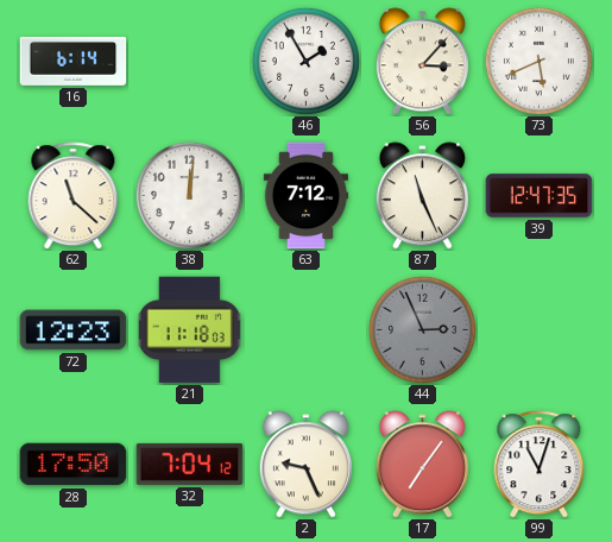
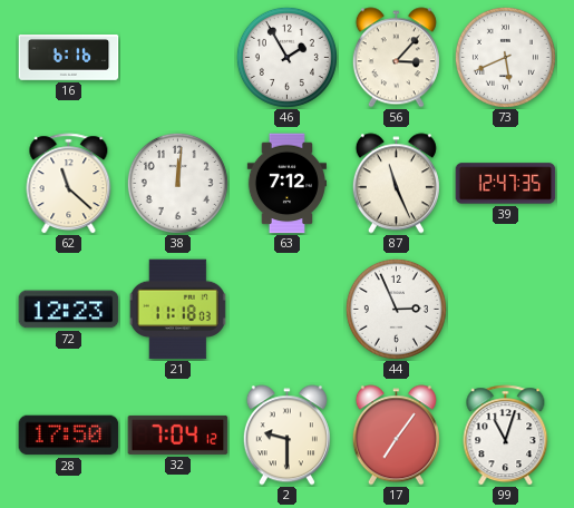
16: 6:14 -> 6:16
44 dial: grey -> white
2: 9:26 -> 9:30
